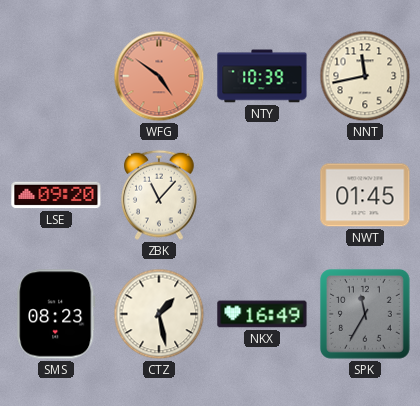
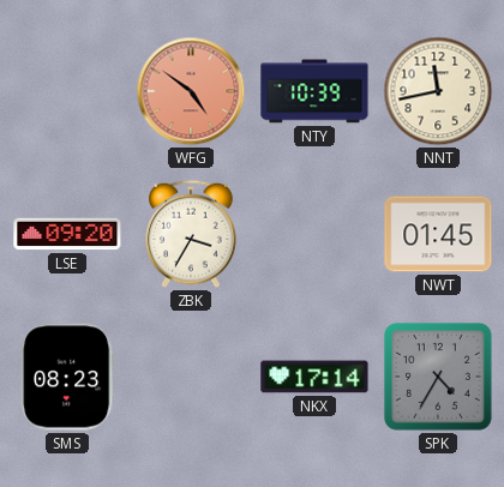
ZBK: 11:07 -> 3:35
CTZ: 1:28 -> none
NKX: 16:49 -> 17:14
SPK: 11:35 -> 4:35
